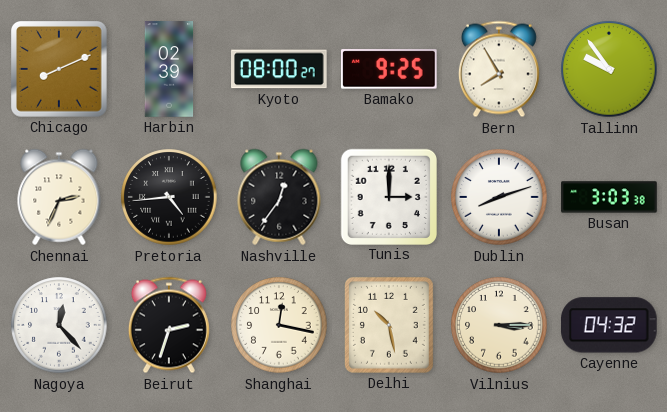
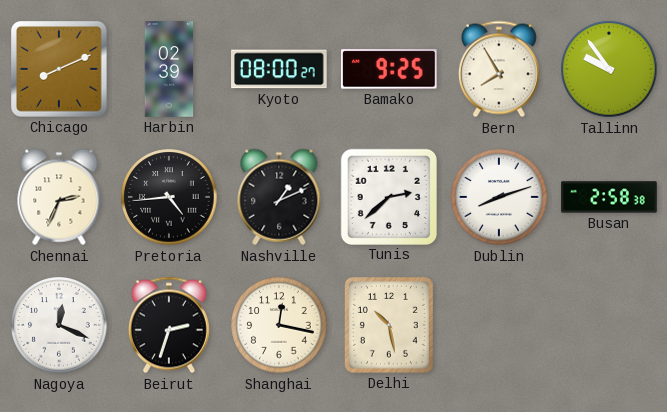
Nashville: 12:36 -> 1:11
Tunis: 3:00 -> 2:38
Busan: 3:03 -> 2:58
Nagoya: 12:23 -> 12:19
Vilnius: 3:15 -> none
Cayenne: 04:32 -> none
